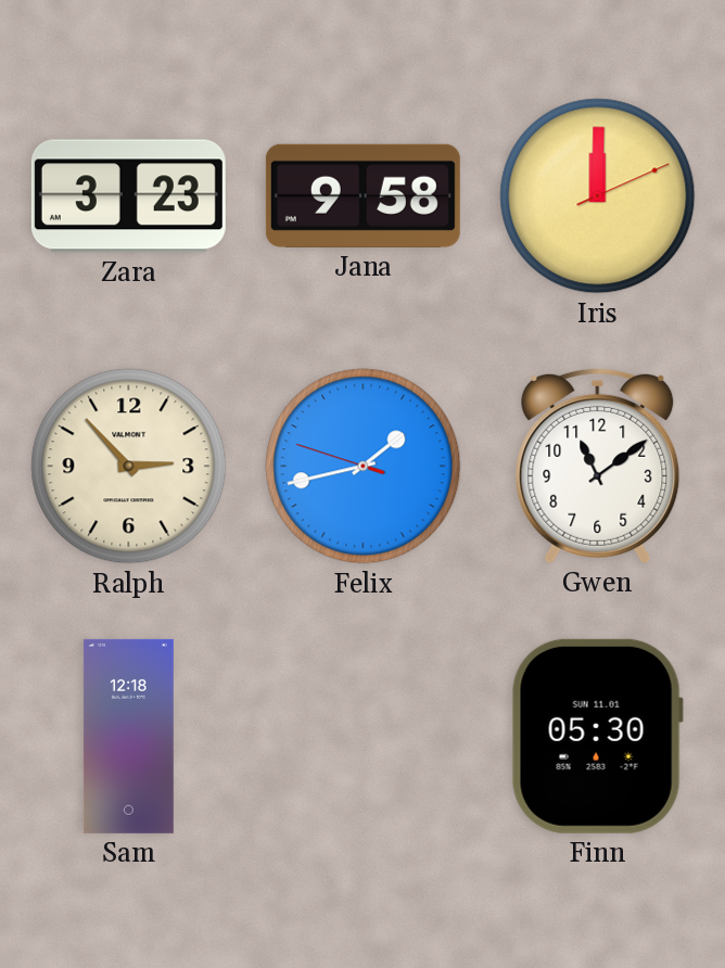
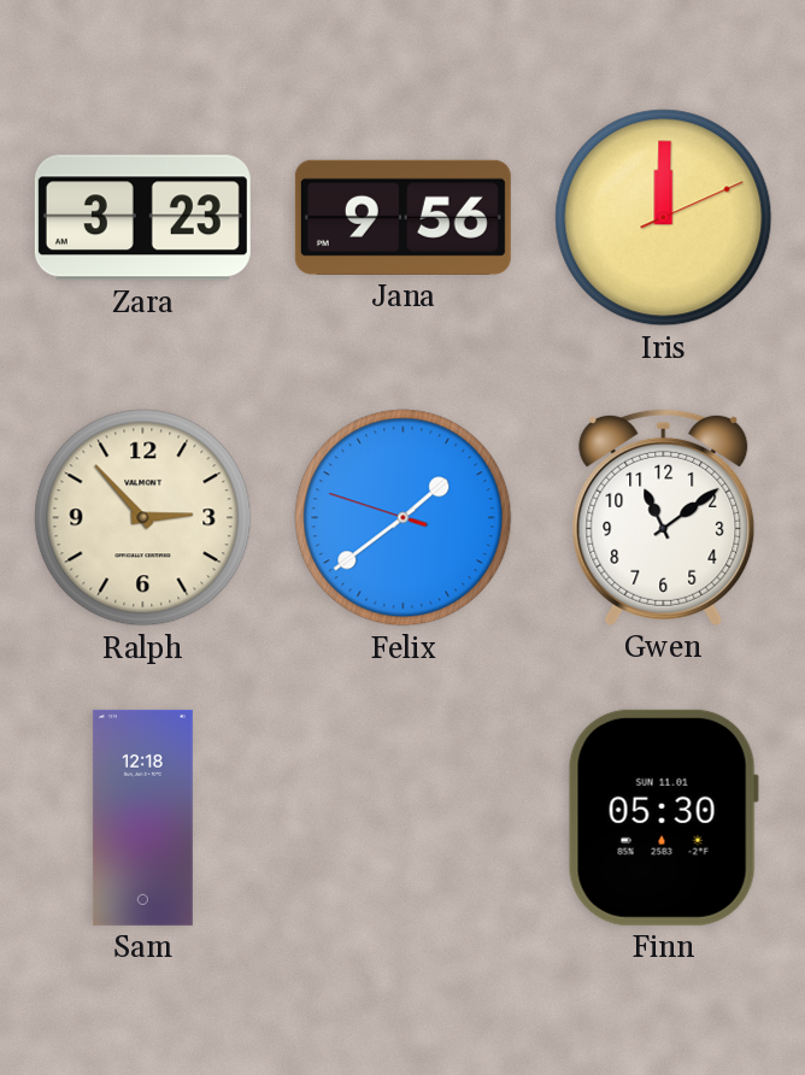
Jana: 9:58 -> 9:56
Felix: 1:42 -> 1:38
